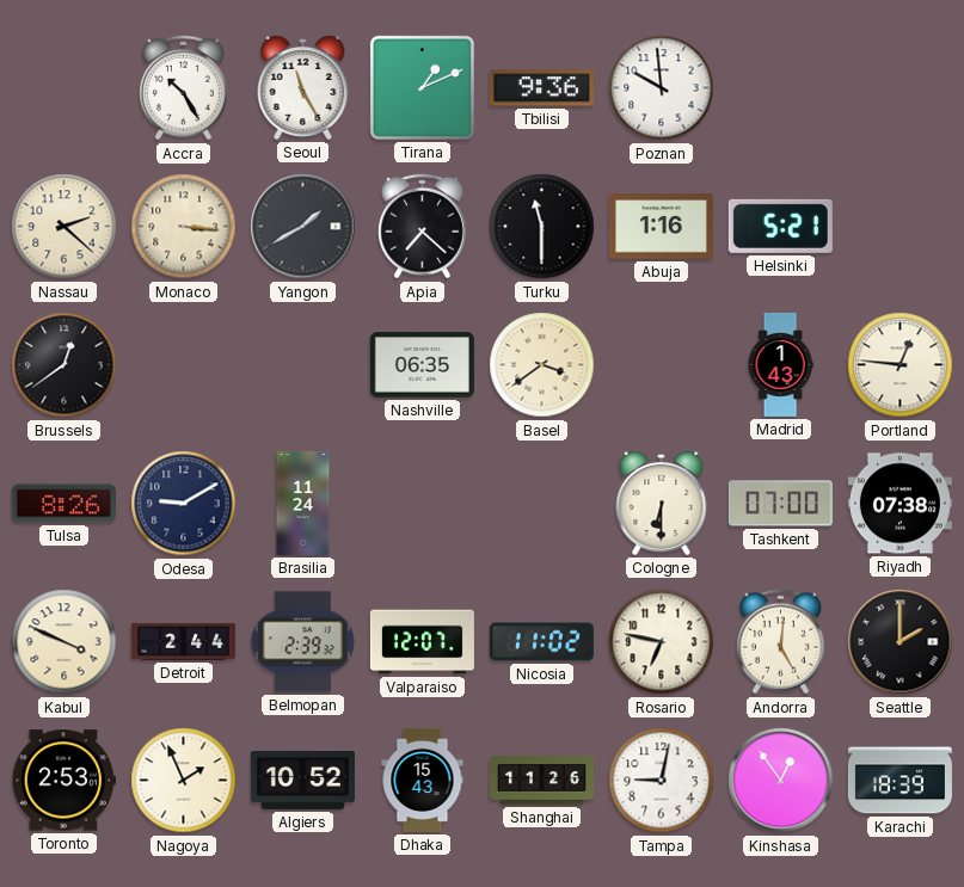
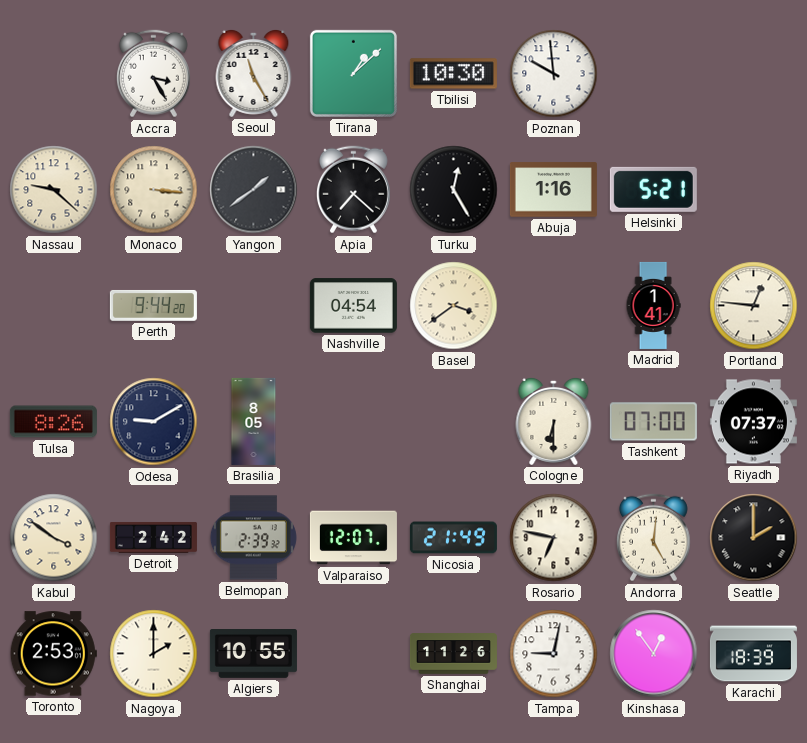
Accra: 10:25 -> 3:25
Tirana: 1:11 -> 1:08
Tbilisi: 9:36 -> 10:30
Nassau: 2:22 -> 9:22
Yangon: 1:40 -> 1:39
Turku: 11:30 -> 12:25
Brussels: 12:39 -> none
Perth: none -> 9:44
Nashville: 06:35 -> 04:54
Madrid: 1:43 -> 1:41
Brasilia: 11:24 -> 8:05
Riyadh: 07:38 -> 07:37
Kabul: 3:49 -> 3:51
Detroit: 2:44 -> 2:42
Nicosia: 11:02 -> 21:49
Nagoya: 1:56 -> 2:00
Algiers: 10:52 -> 10:55
Dhaka: 15:43 -> none
